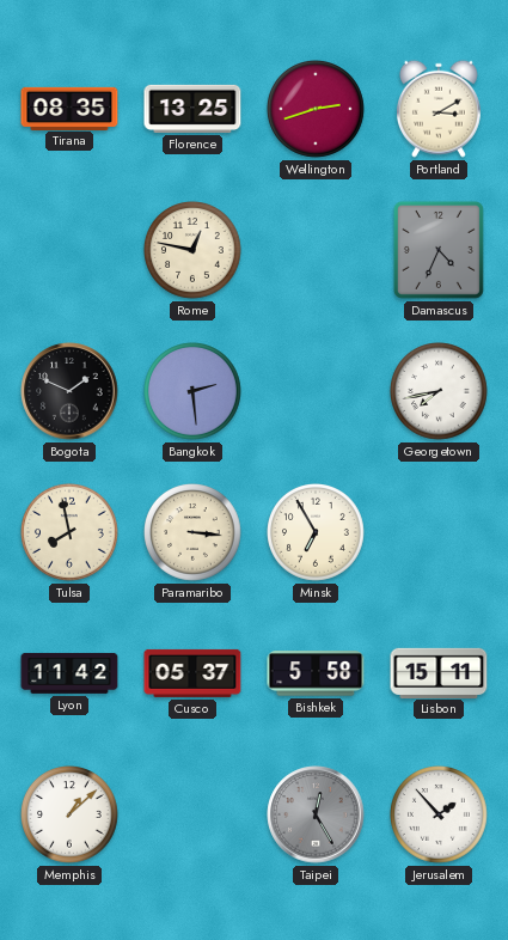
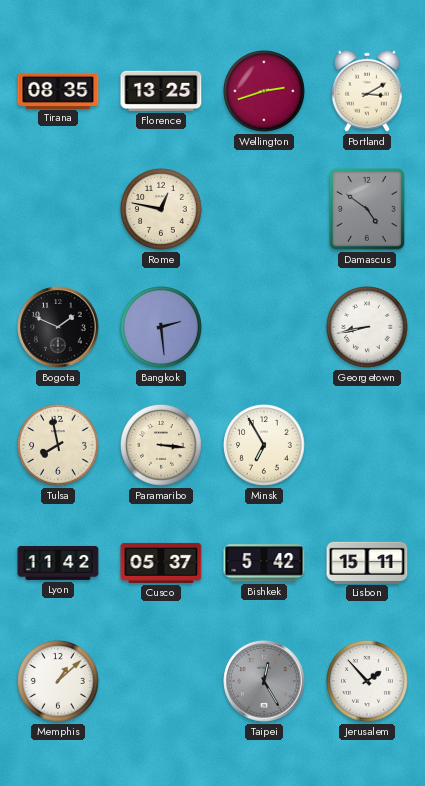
Damascus: 4:34 -> 4:51
Georgetown: 7:43 -> 8:43
Bishkek: 5:58 -> 5:42
